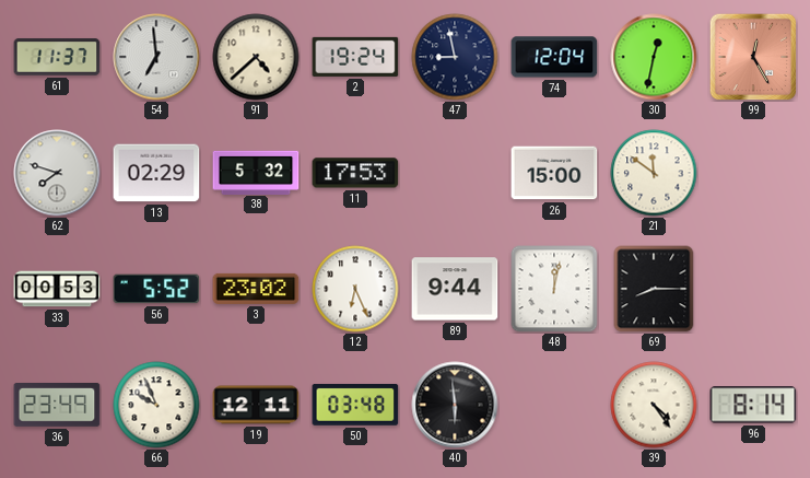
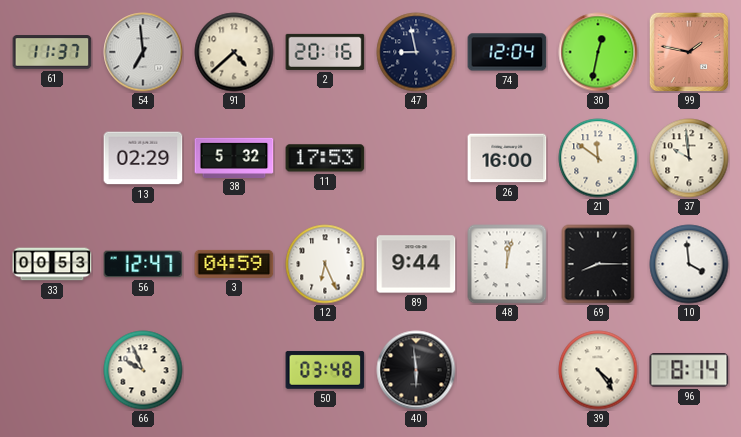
2: 19:24 -> 20:16
99: 12:25 -> 1:47
62: 7:48 -> none
26: 15:00 -> 16:00
37: none -> 9:59
56: 5:52 -> 12:47
3: 23:02 -> 04:59
10: none -> 3:59
36: 23:49 -> none
19: 12:11 -> none
